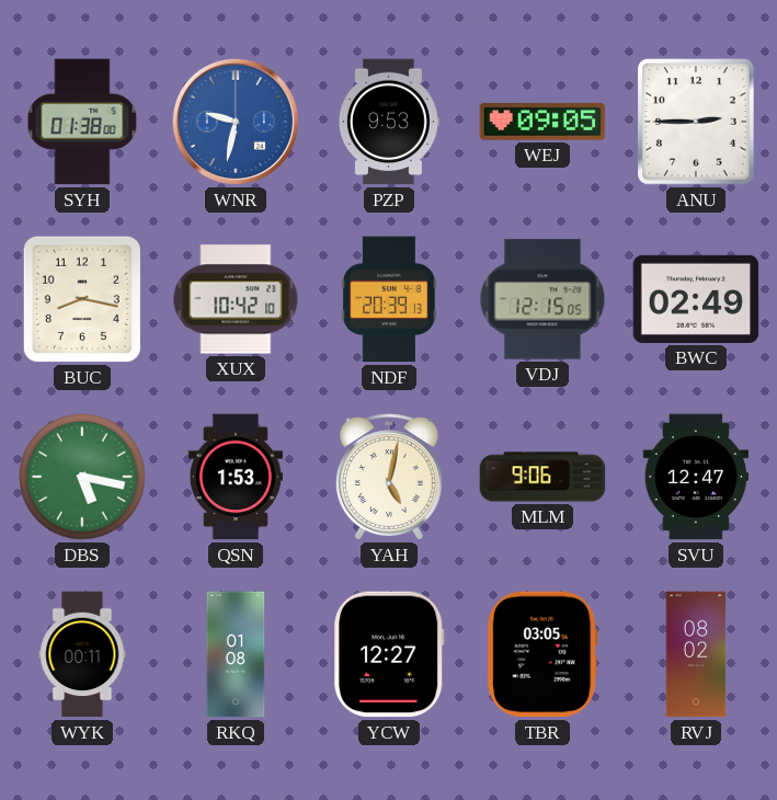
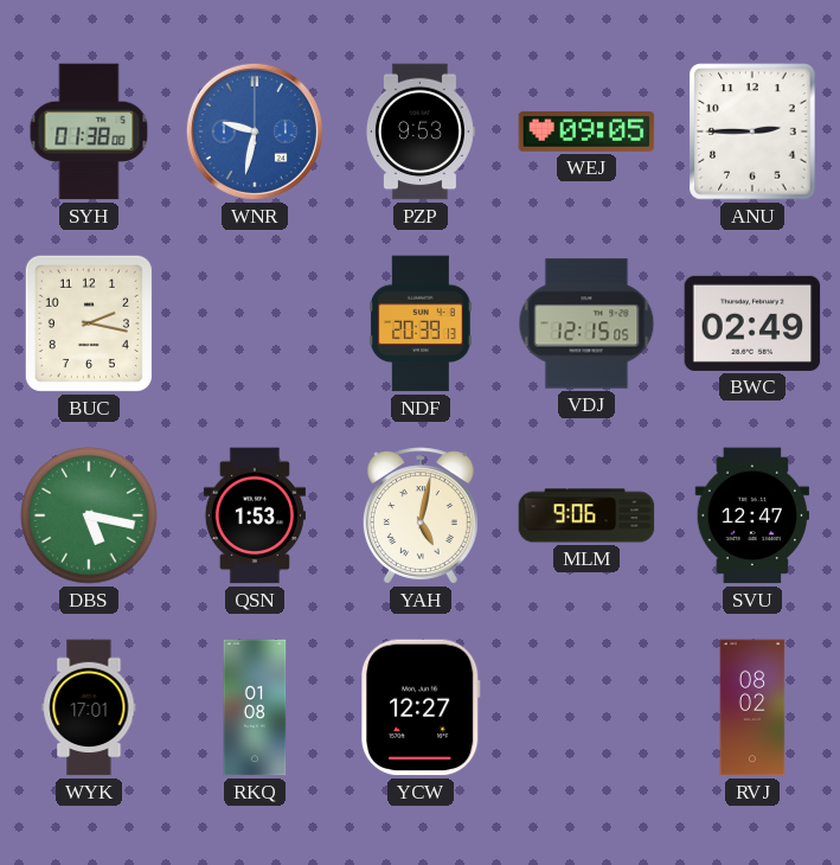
BUC: 8:17 -> 2:17
XUX: 10:42 -> none
WYK: 00:11 -> 17:01
TBR: 03:05 -> none
